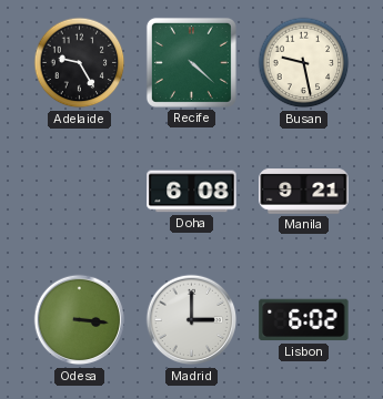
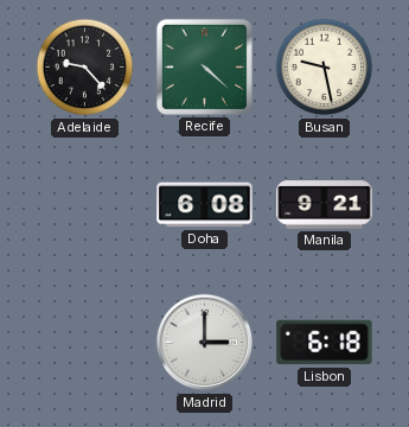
Adelaide: 9:25 -> 9:23
Odesa: 3:16 -> none
Lisbon: 6:02 -> 6:18
